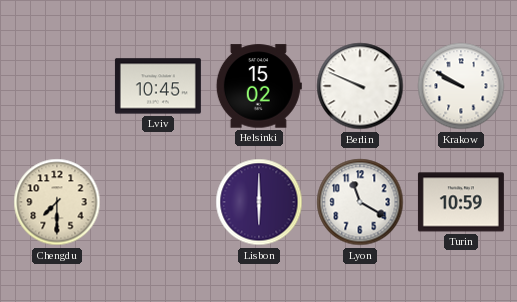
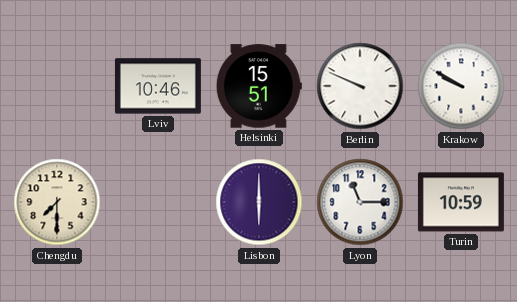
Lviv: 10:45 -> 10:46
Helsinki: 15:02 -> 15:51
Lyon: 11:20 -> 11:15
